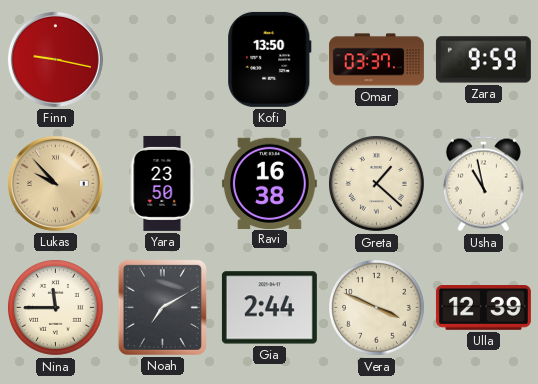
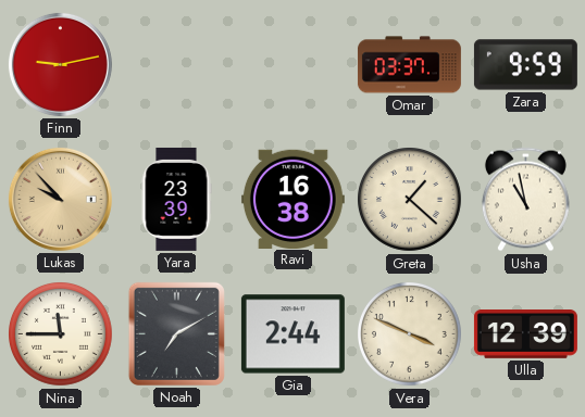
Finn: 9:17 -> 9:13
Kofi: 13:50 -> none
Yara: 23:50 -> 23:39
